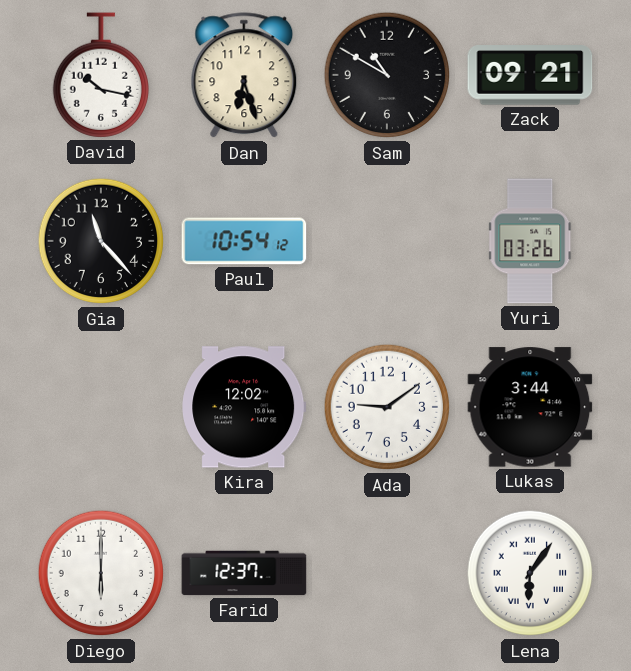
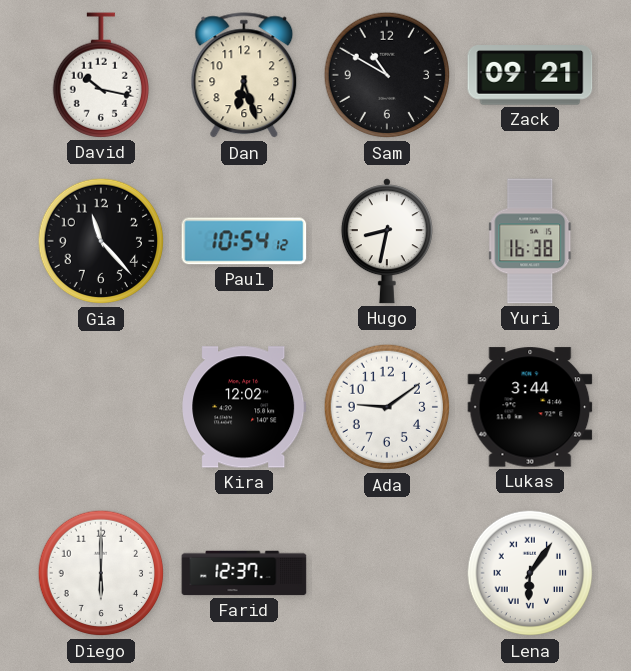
Hugo: none -> 8:32
Yuri: 03:26 -> 16:38
